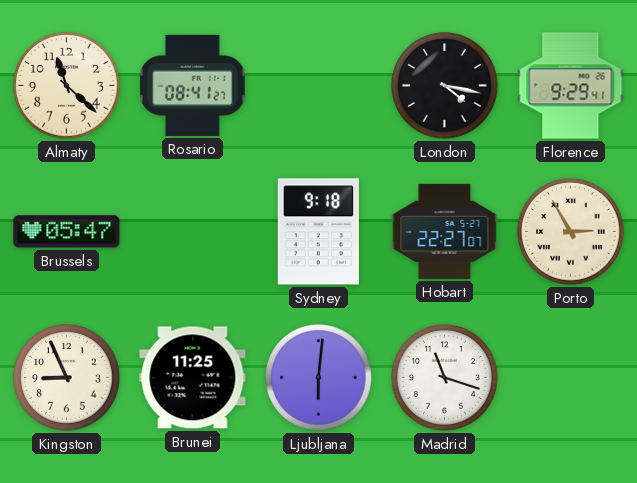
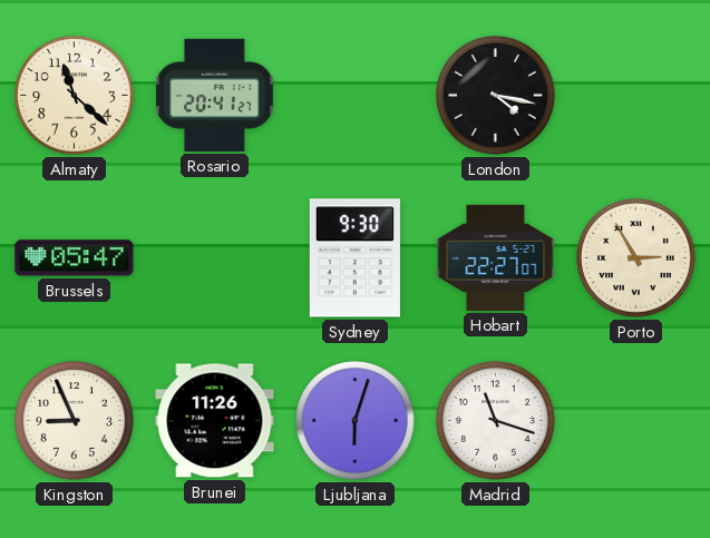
Rosario: 08:41 -> 20:41
Florence: 9:29 -> none
Sydney: 9:18 -> 9:30
Brunei: 11:25 -> 11:26
Ljubljana: 6:01 -> 6:03
